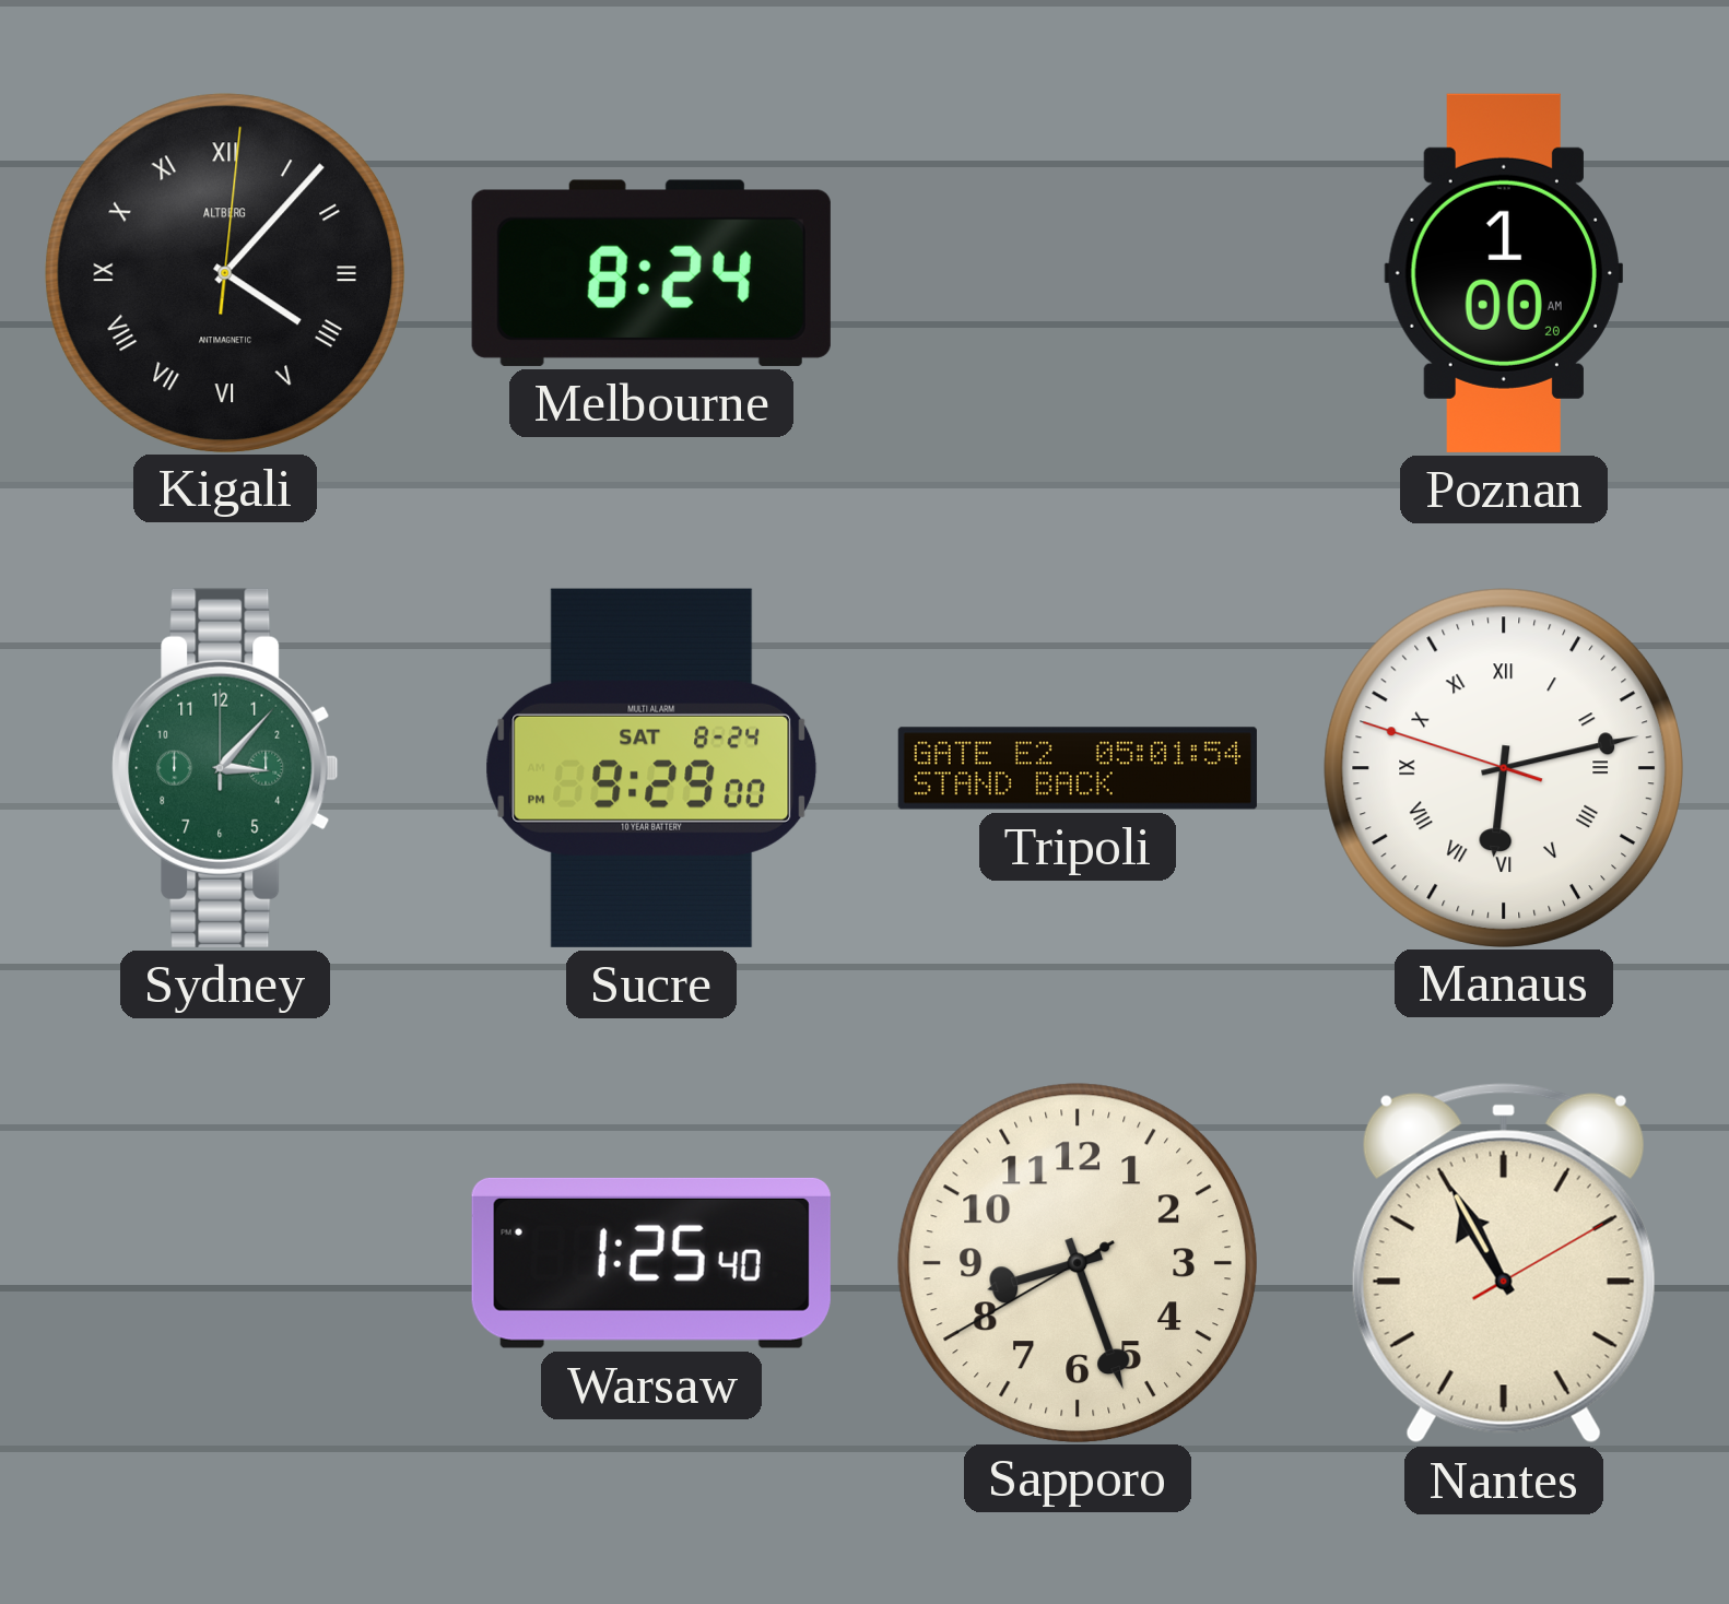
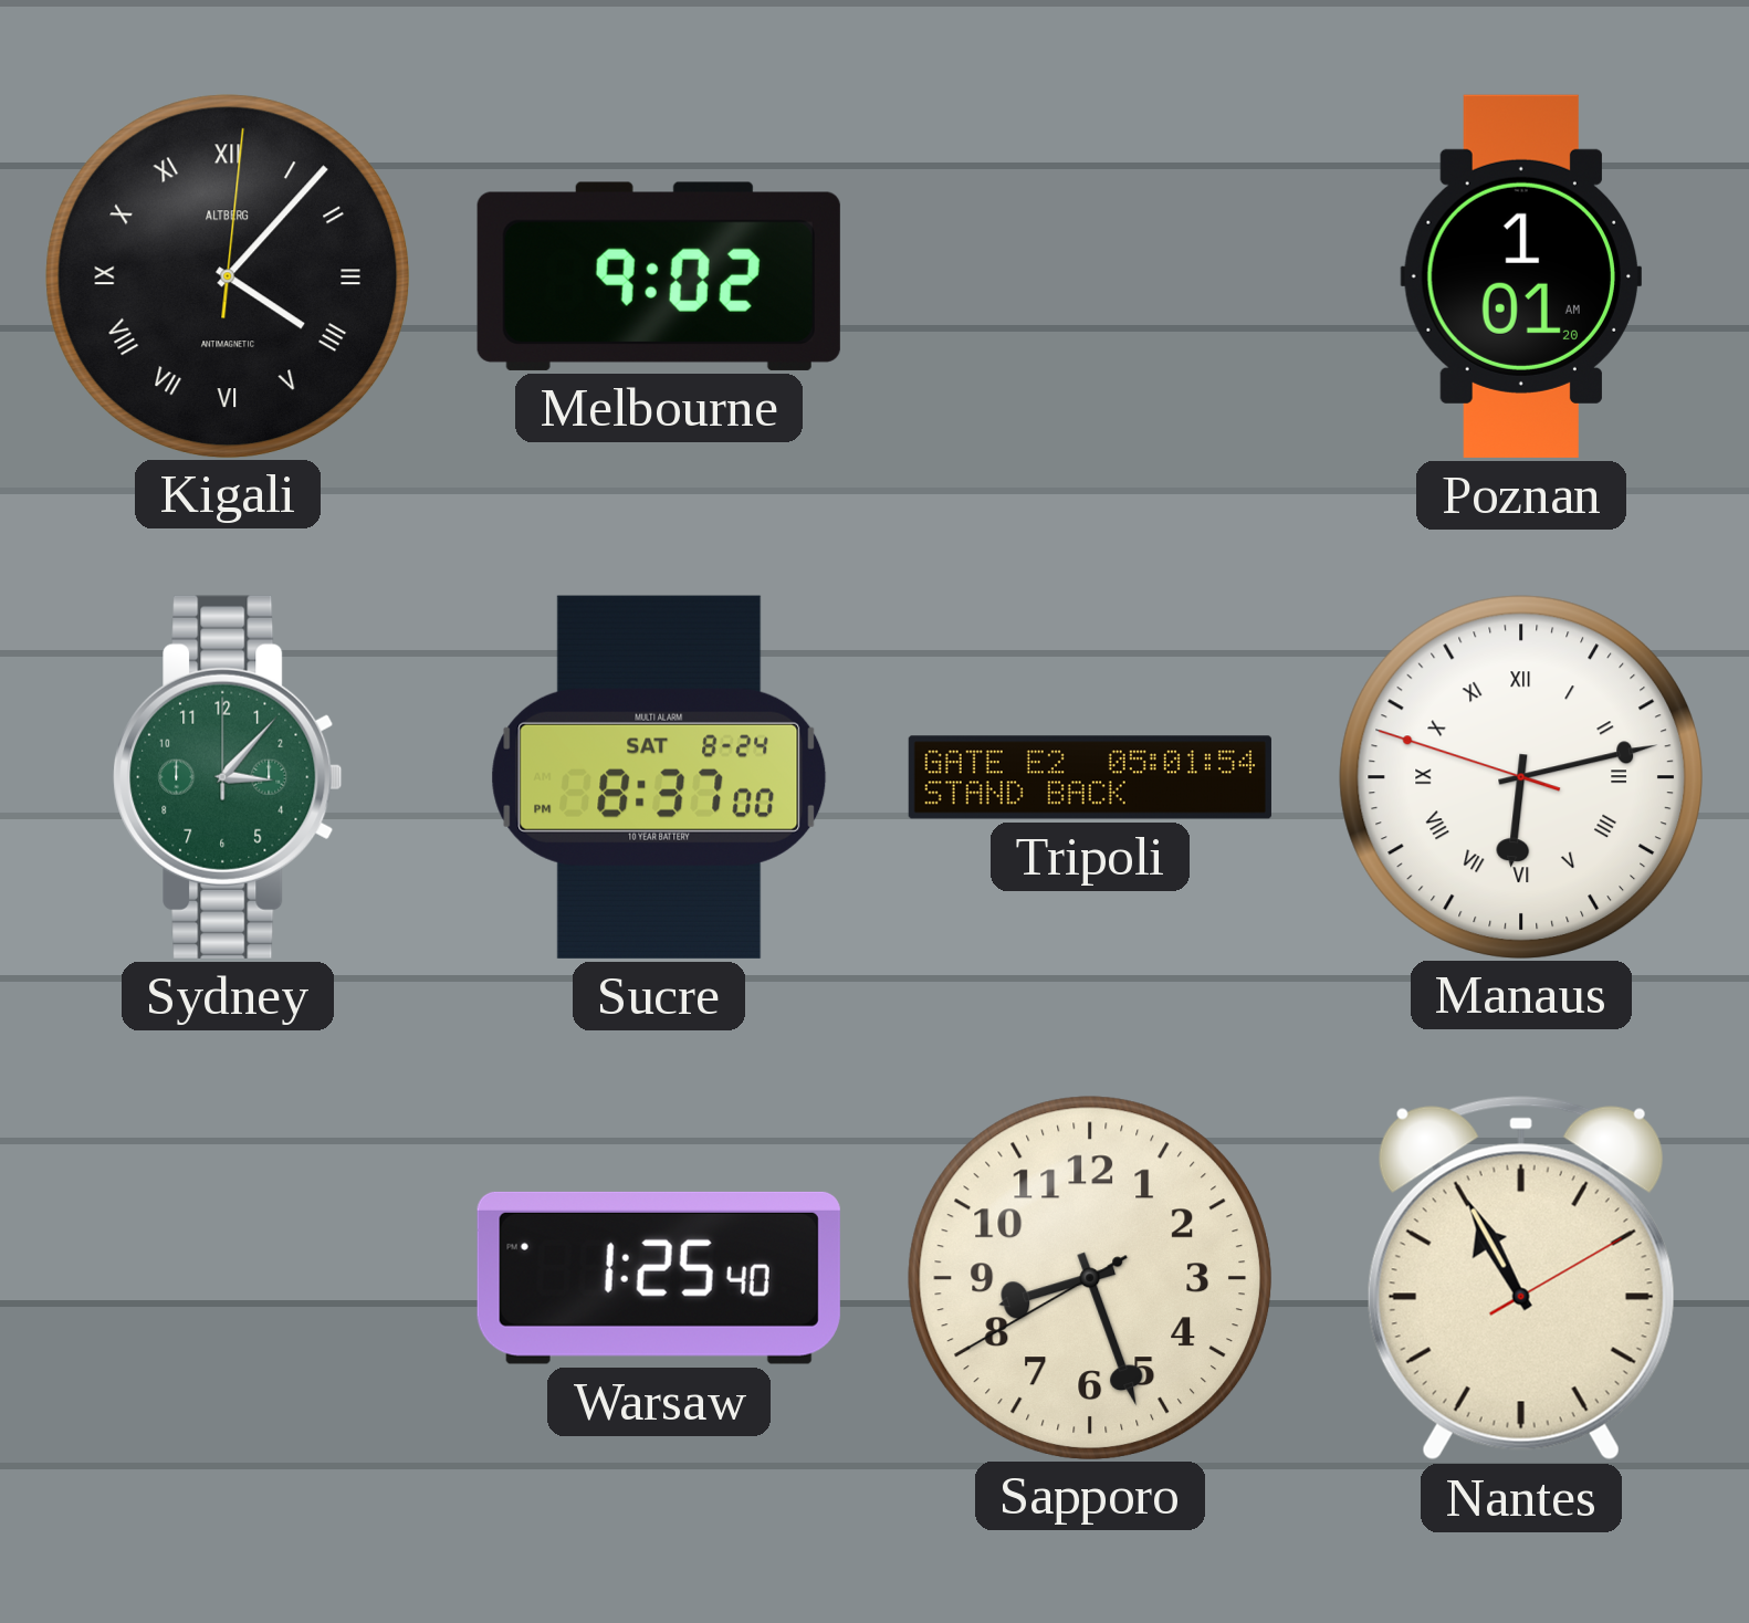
Melbourne: 8:24 -> 9:02
Poznan: 1:00 -> 1:01
Sucre: 9:29 -> 8:37
